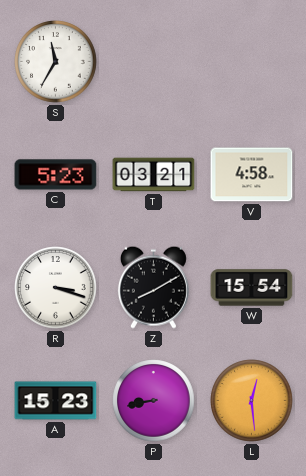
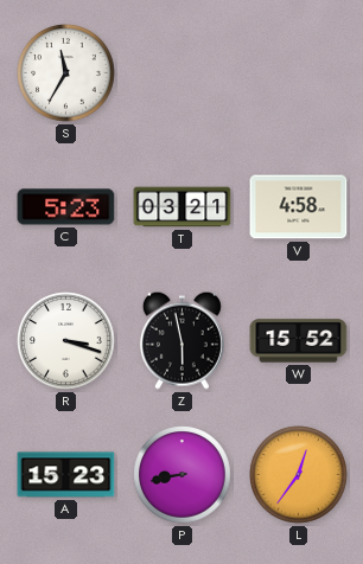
Z: 8:10 -> 5:58
W: 15:54 -> 15:52
L: 12:29 -> 12:36
